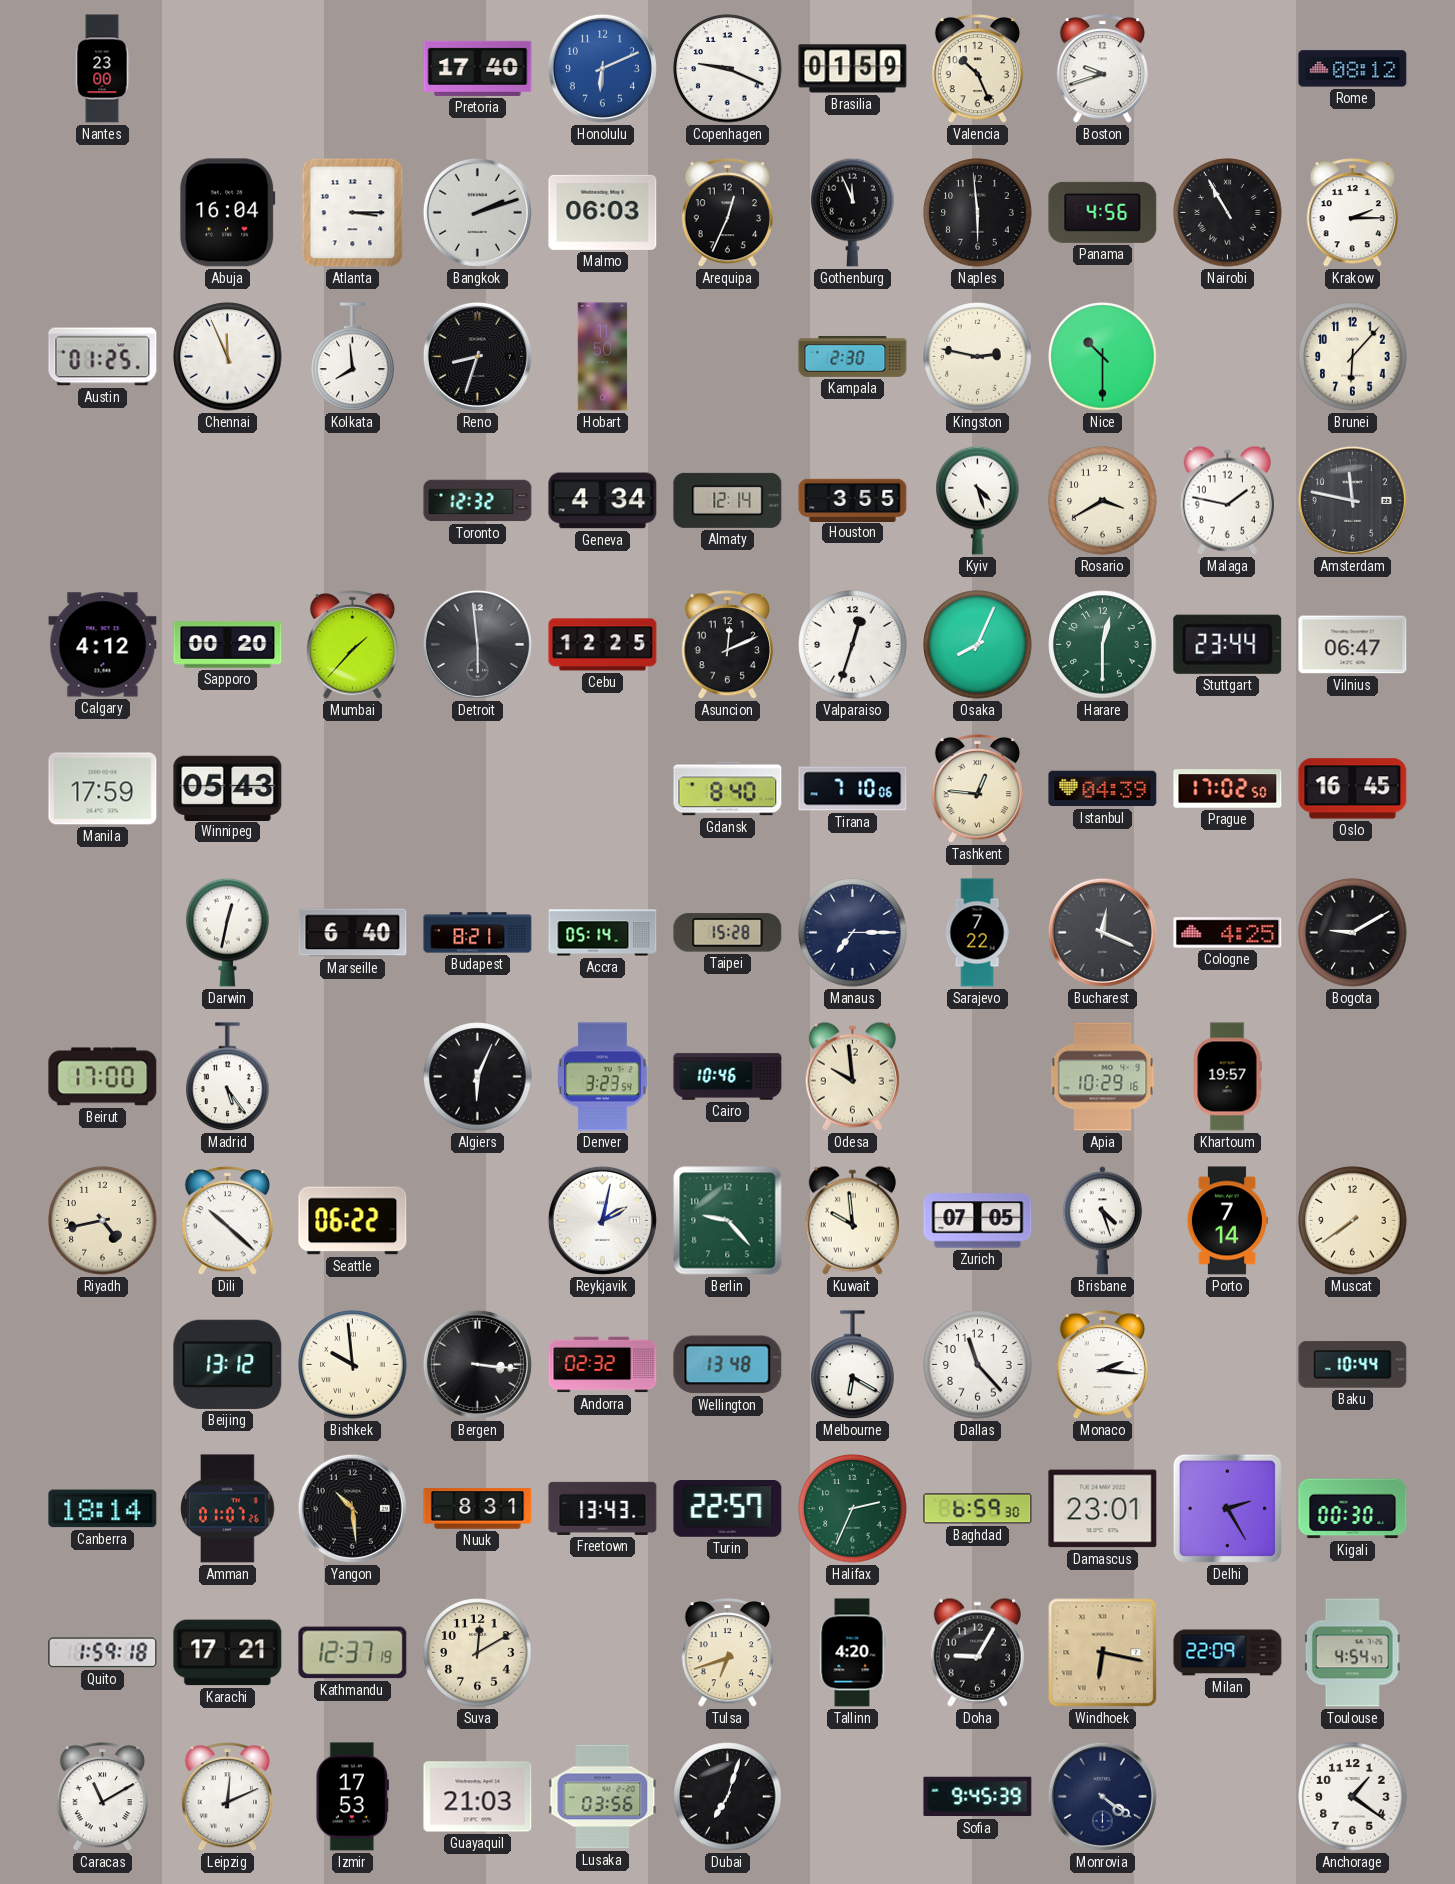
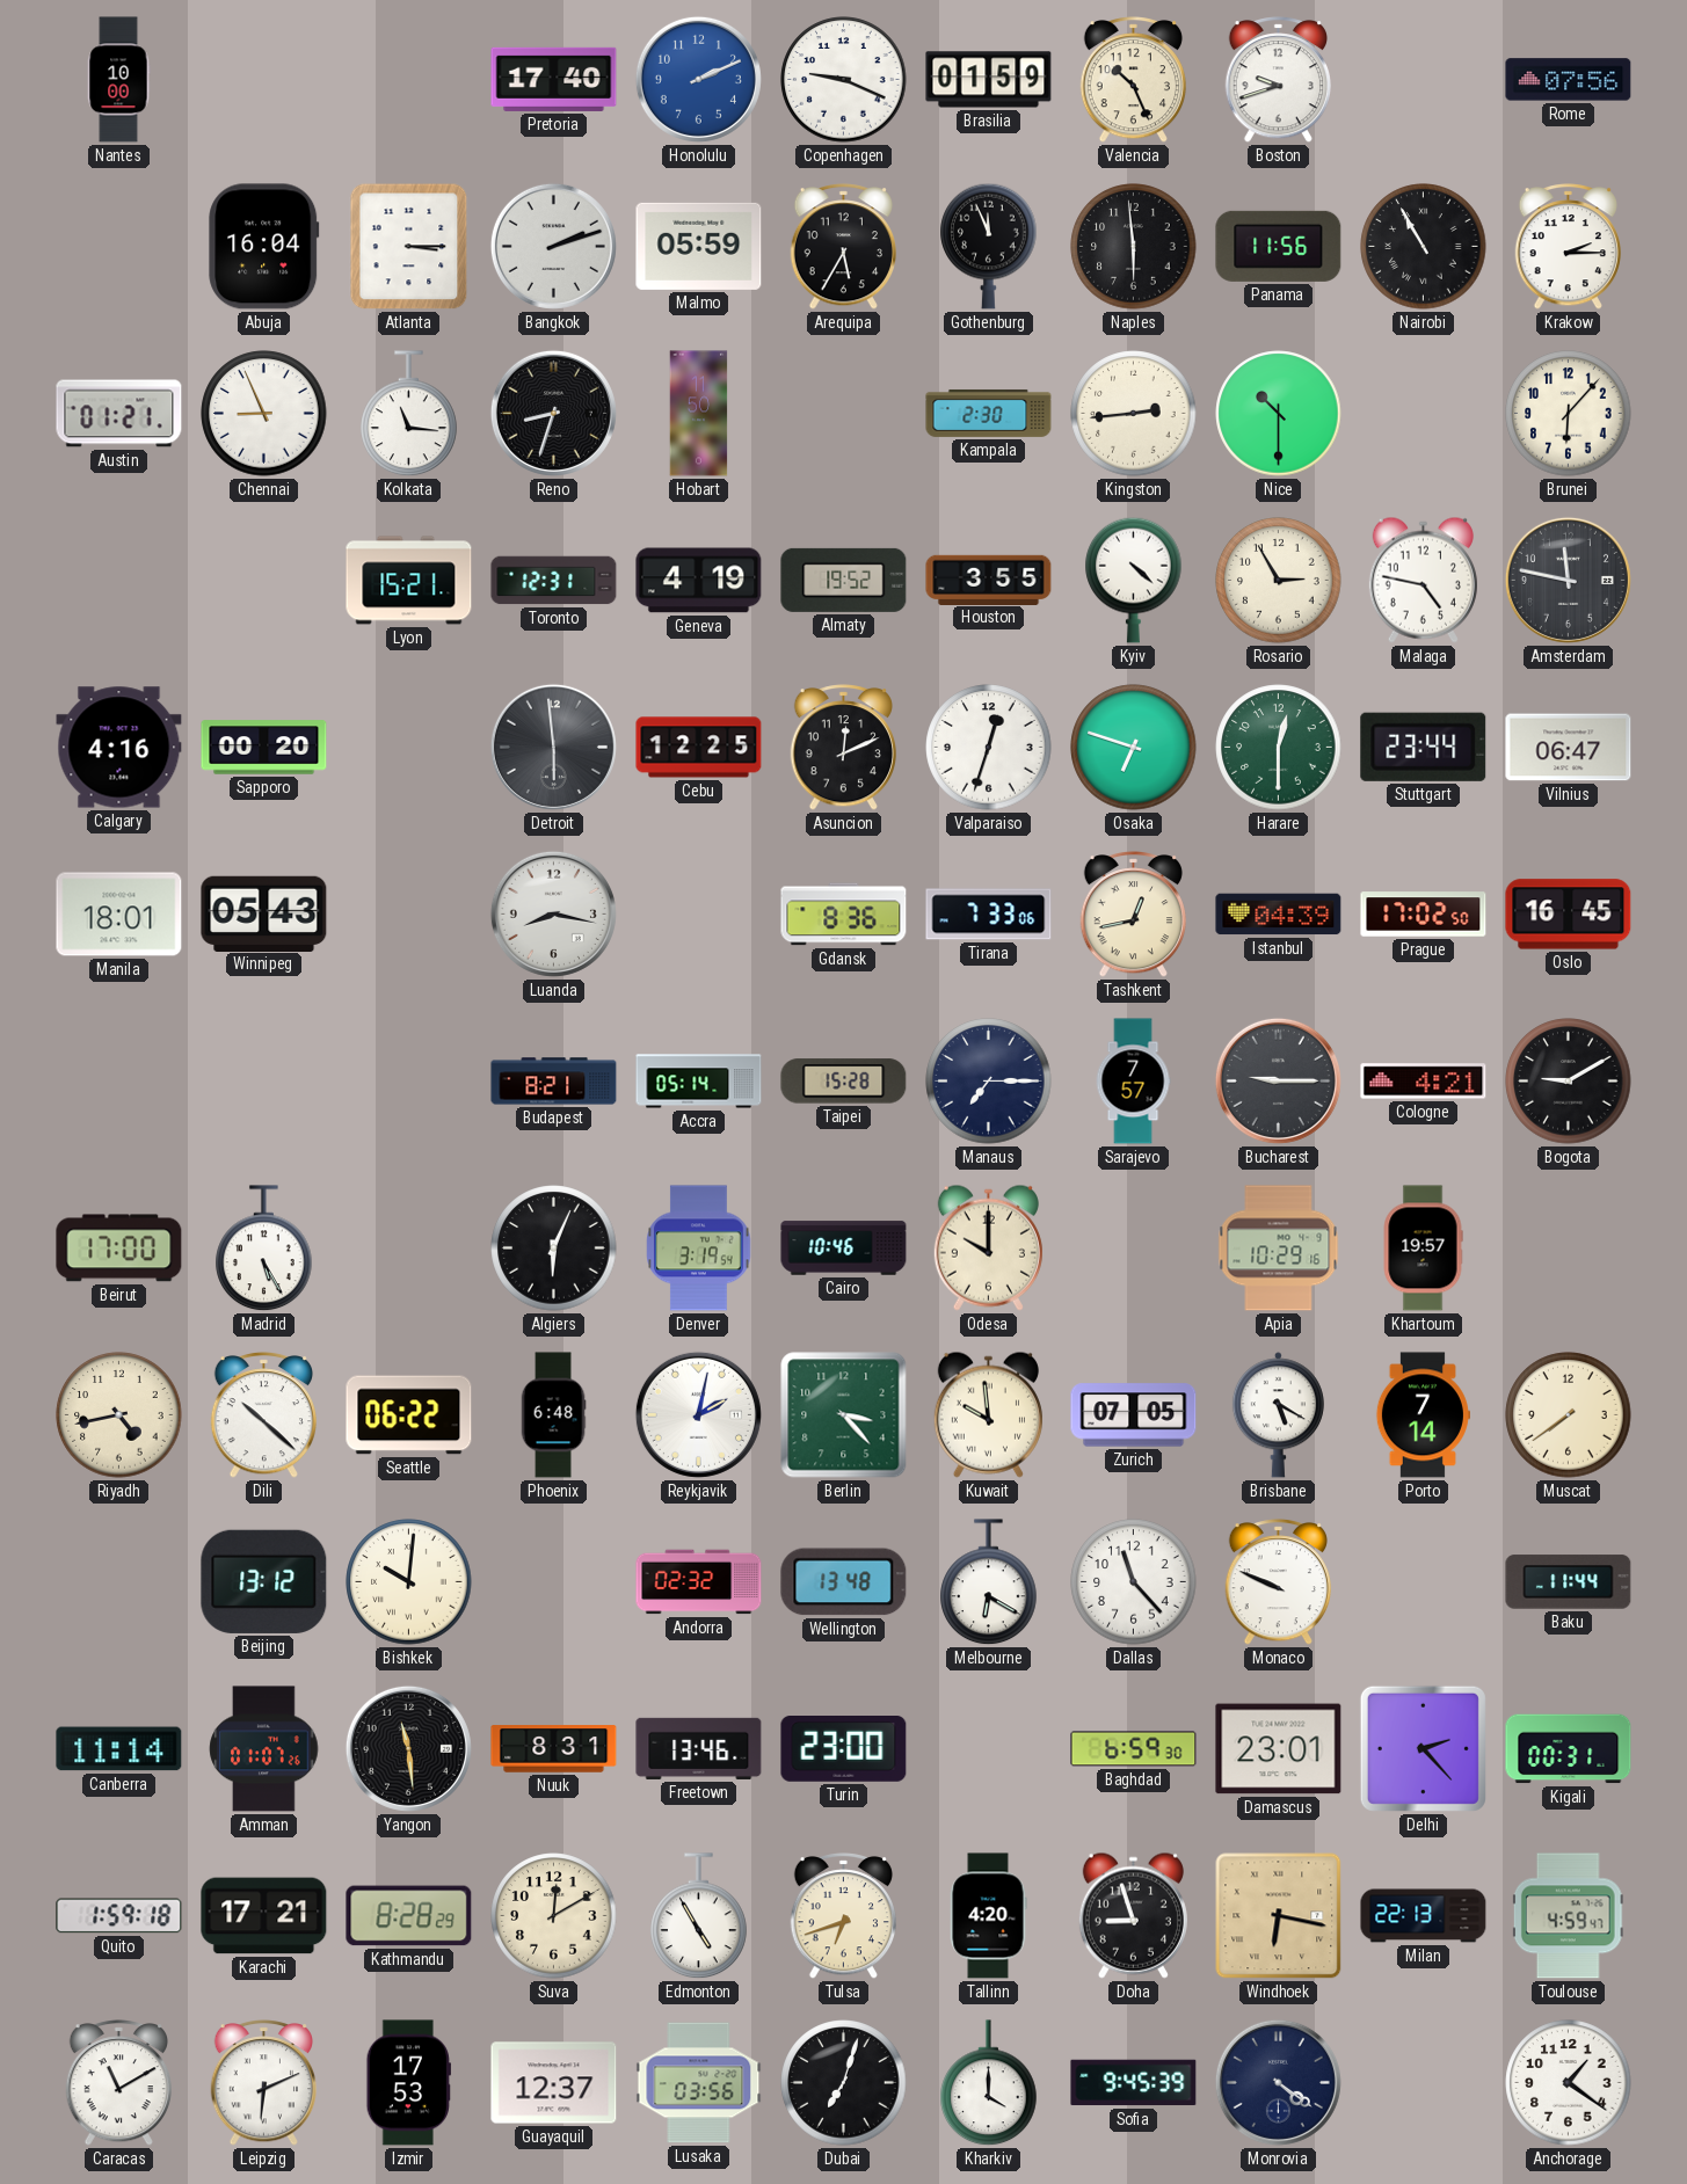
Nantes: 23:00 -> 10:00
Honolulu: 6:11 -> 2:11
Rome: 08:12 -> 07:56
Malmo: 06:03 -> 05:59
Arequipa: 12:34 -> 5:35
Panama: 4:56 -> 11:56
Austin: 01:25 -> 01:21
Chennai: 11:56 -> 8:56
Kolkata: 7:59 -> 11:16
Kingston: 2:47 -> 2:44
Lyon: none -> 15:21
Toronto: 12:32 -> 12:31
Geneva: 4:34 -> 4:19
Almaty: 12:14 -> 19:52
Kyiv: 4:27 -> 4:22
Rosario: 3:40 -> 2:55
Malaga: 1:47 -> 4:47
Calgary: 4:12 -> 4:16
Mumbai: 1:37 -> none
Osaka: 8:04 -> 6:48
Manila: 17:59 -> 18:01
Luanda: none -> 8:17
Gdansk: 8:40 -> 8:36
Tirana: 7:10 -> 7:33
Tashkent: 12:46 -> 12:43
Darwin: 12:32 -> none
Marseille: 6:40 -> none
Sarajevo: 7:22 -> 7:57
Bucharest: 12:19 -> 9:15
Cologne: 4:25 -> 4:21
Madrid: 5:24 -> 5:25
Denver: 3:23 -> 3:19
Odesa: 9:59 -> 10:00
Phoenix: none -> 6:48
Berlin: 9:23 -> 3:23
Brisbane: 4:27 -> 5:20
Bishkek: 9:59 -> 10:01
Bergen: 3:16 -> none
Monaco: 2:16 -> 9:49
Baku: 10:44 -> 11:44
Canberra: 18:14 -> 11:14
Yangon: 10:29 -> 11:29
Freetown: 13:43 -> 13:46
Turin: 22:57 -> 23:00
Halifax: 2:34 -> none
Delhi: 2:25 -> 2:23
Kigali: 00:30 -> 00:31
Kathmandu: 12:37 -> 8:28
Edmonton: none -> 4:55
Doha: 9:05 -> 8:57
Milan: 22:09 -> 22:13
Toulouse: 4:54 -> 4:59
Leipzig: 12:11 -> 6:11
Guayaquil: 21:03 -> 12:37
Kharkiv: none -> 4:00
